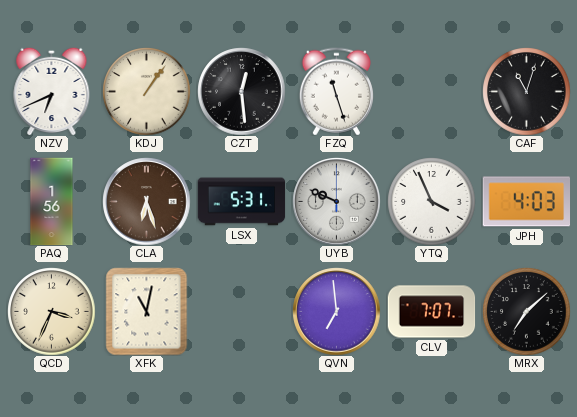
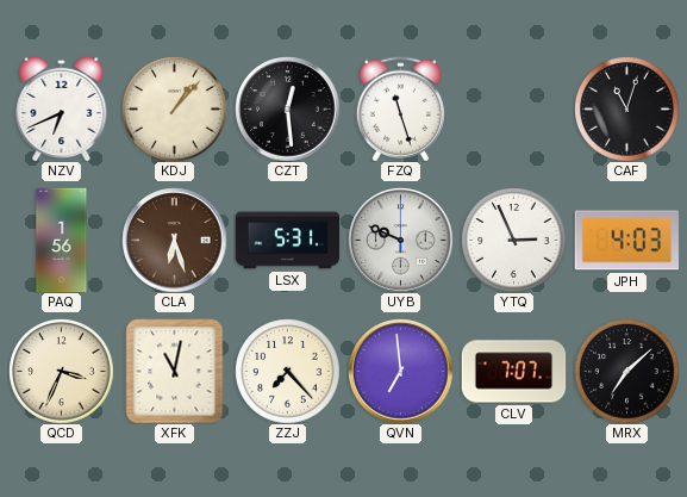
KDJ: 1:06 -> 1:07
YTQ: 3:56 -> 2:56
ZZJ: none -> 7:23
